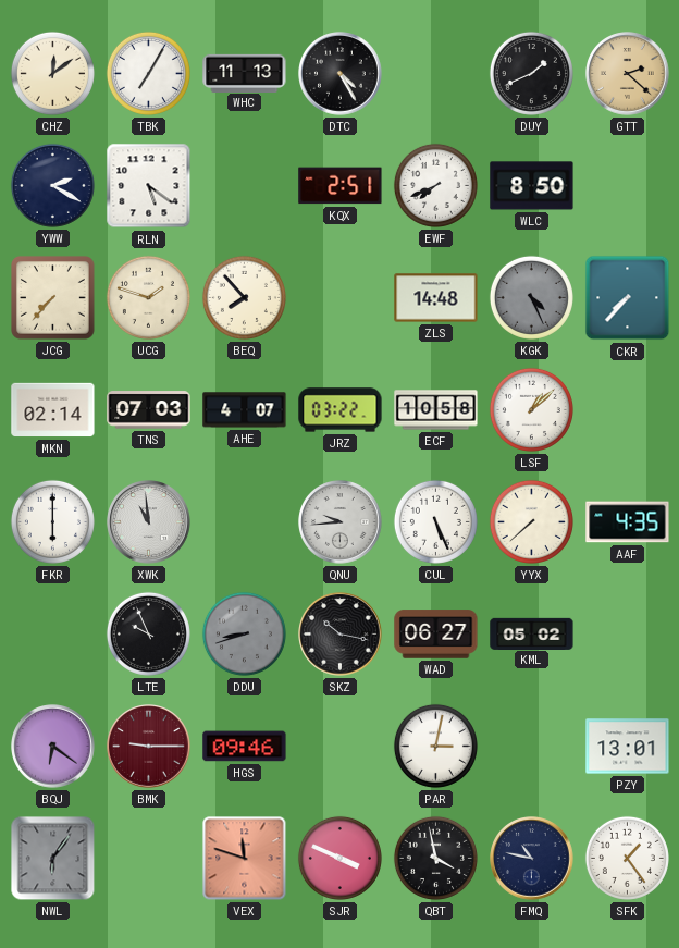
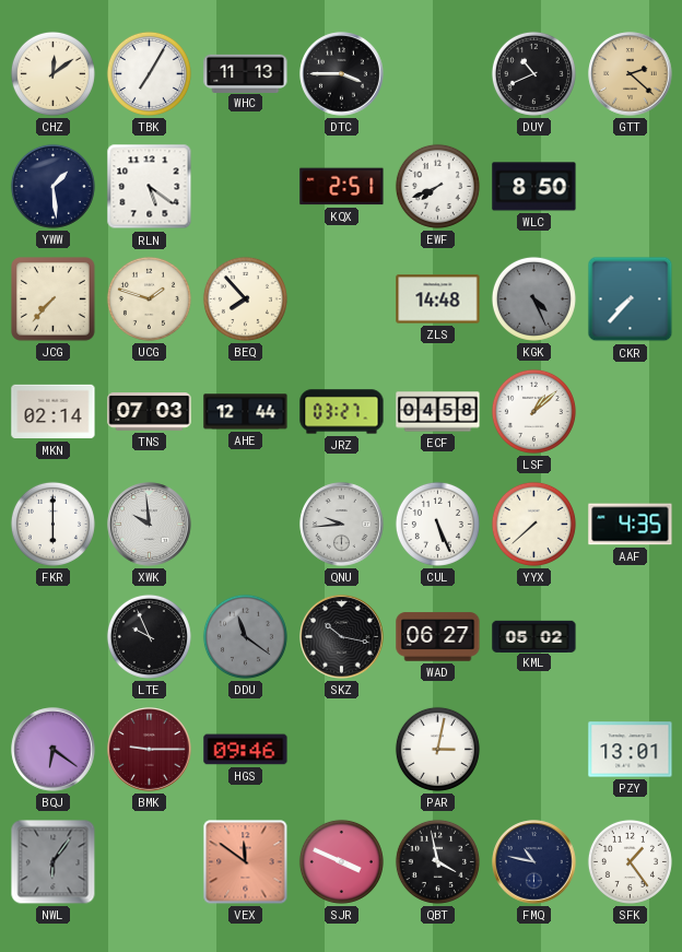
DTC: 4:25 -> 3:45
DUY: 1:41 -> 10:41
YWW: 2:20 -> 1:29
AHE: 4:07 -> 12:44
JRZ: 03:22 -> 03:27
ECF: 10:58 -> 04:58
XWK: 10:59 -> 9:59
DDU: 8:42 -> 11:21
VEX: 11:48 -> 11:51
